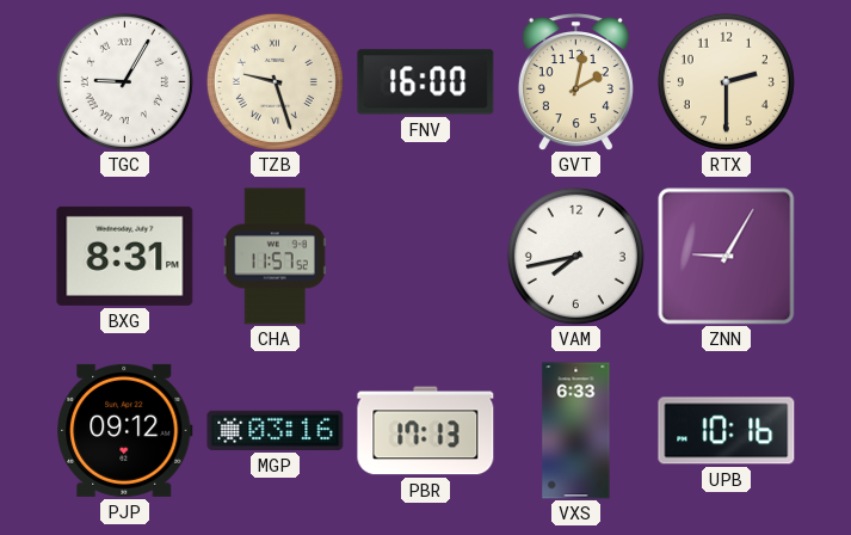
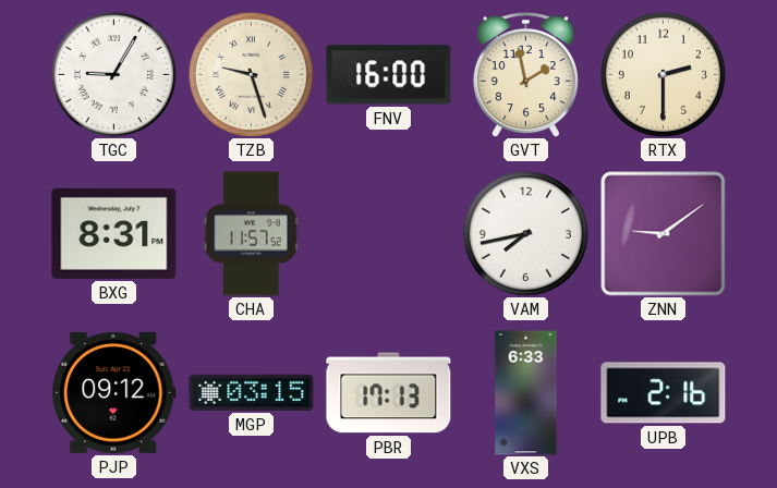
GVT: 2:02 -> 1:58
ZNN: 9:05 -> 9:09
MGP: 03:16 -> 03:15
UPB: 10:16 -> 2:16
